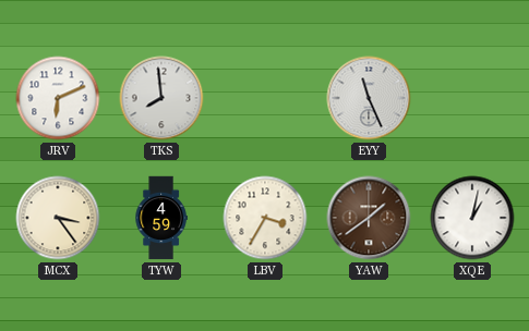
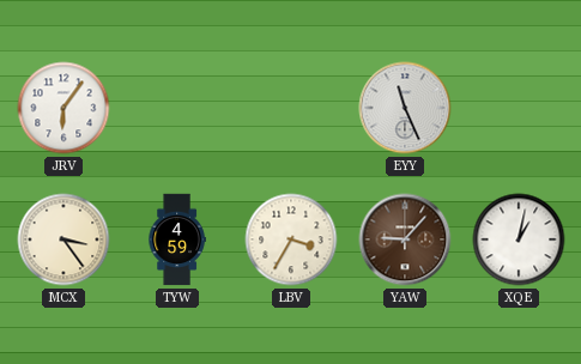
JRV: 6:11 -> 6:06
TKS: 7:59 -> none
YAW: 1:39 -> 9:07
